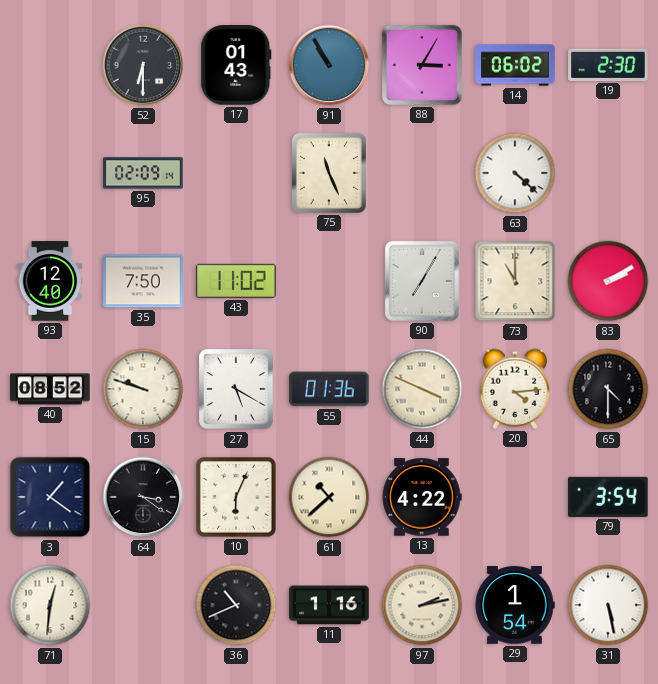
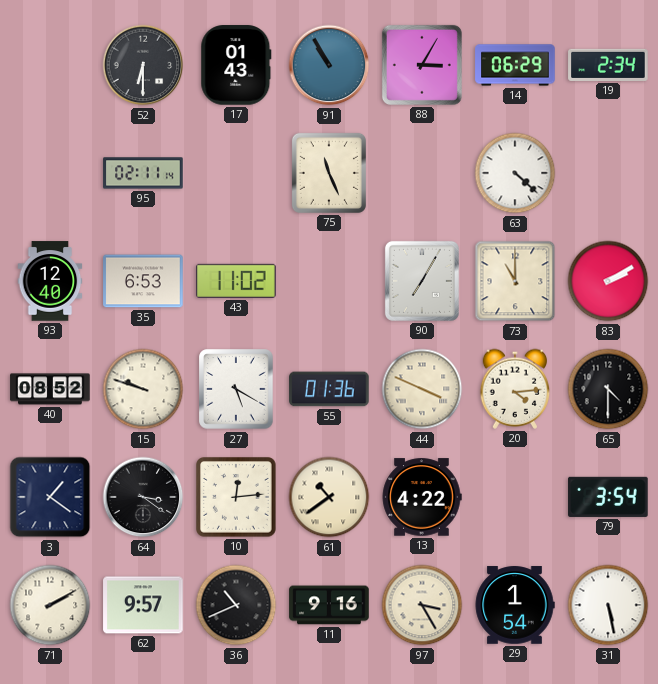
14: 06:02 -> 06:29
19: 2:30 -> 2:34
95: 02:09 -> 02:11
35: 7:50 -> 6:53
10: 6:04 -> 12:14
61: 10:38 -> 10:39
71: 12:31 -> 2:10
62: none -> 9:57
11: 1:16 -> 9:16
97: 2:13 -> 3:25
